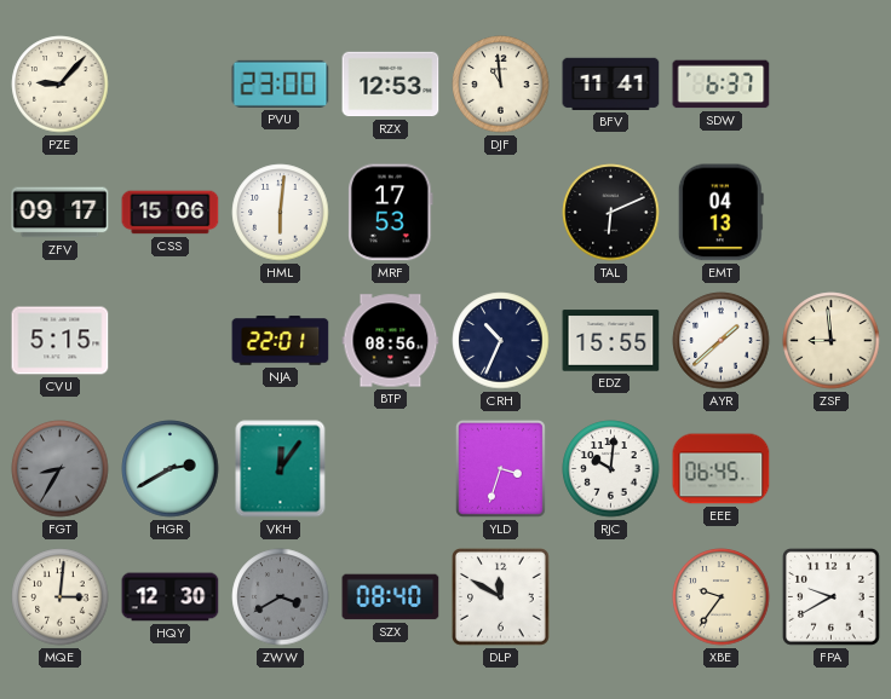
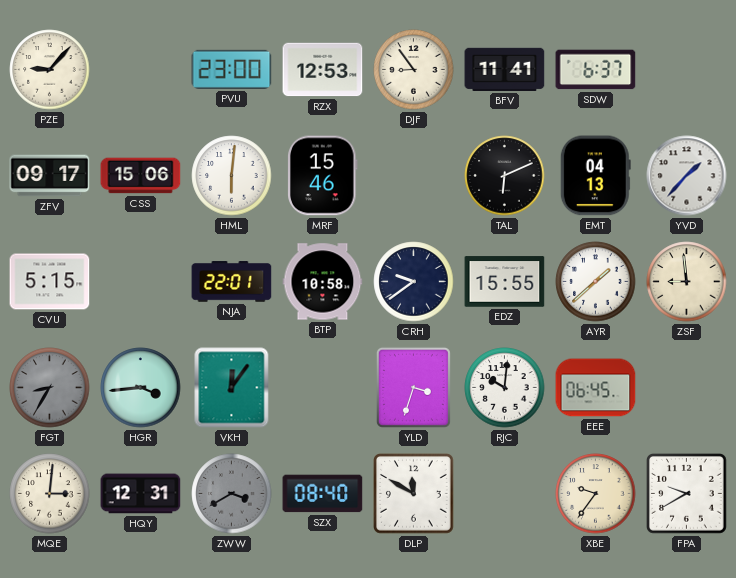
DJF: 10:59 -> 8:54
MRF: 17:53 -> 15:46
YVD: none -> 1:37
BTP: 08:56 -> 10:58
CRH: 10:34 -> 9:39
HGR: 2:40 -> 3:44
HQY: 12:30 -> 12:31
